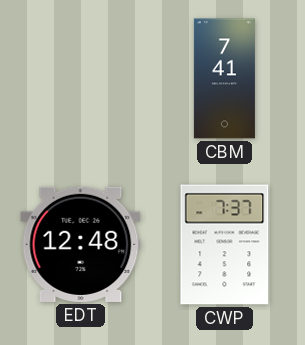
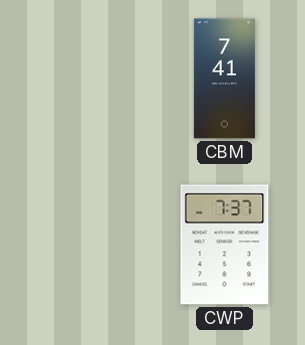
EDT: 12:48 -> none
